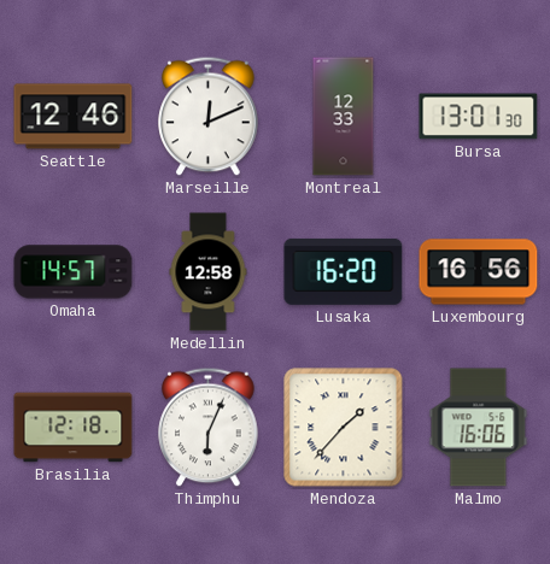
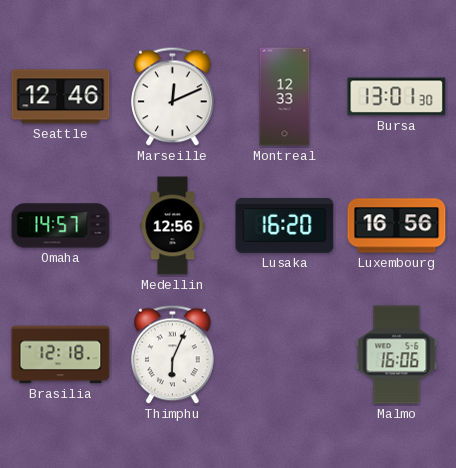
Medellin: 12:58 -> 12:56
Mendoza: 1:37 -> none
